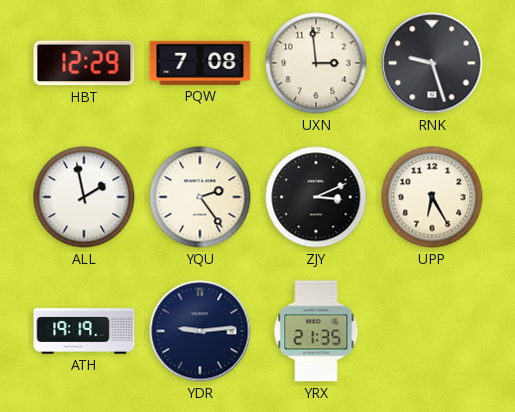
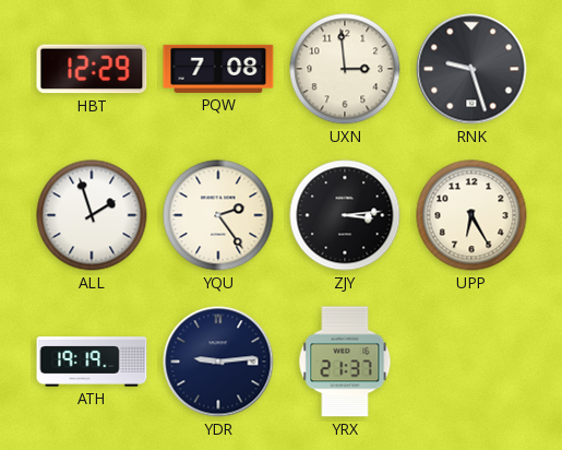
ALL: 1:58 -> 1:57
ZJY: 3:11 -> 3:14
YRX: 21:35 -> 21:37
